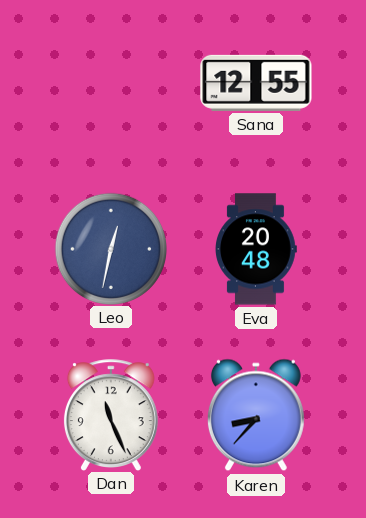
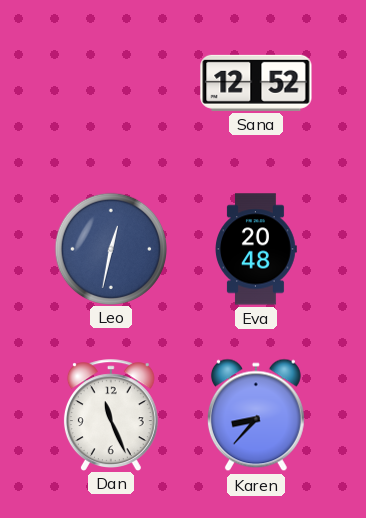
Sana: 12:55 -> 12:52
